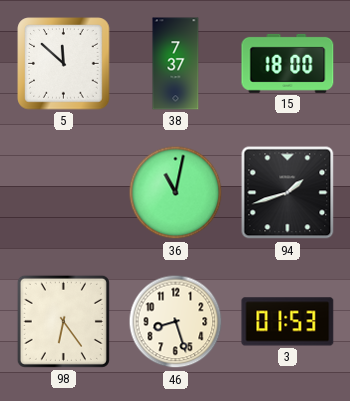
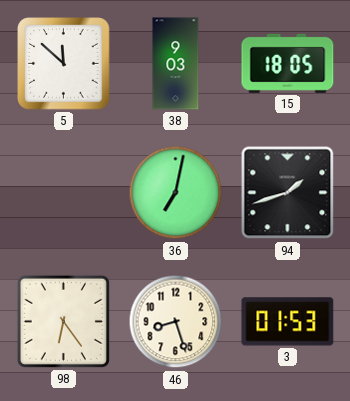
38: 7:37 -> 9:03
15: 18:00 -> 18:05
36: 11:02 -> 7:02
